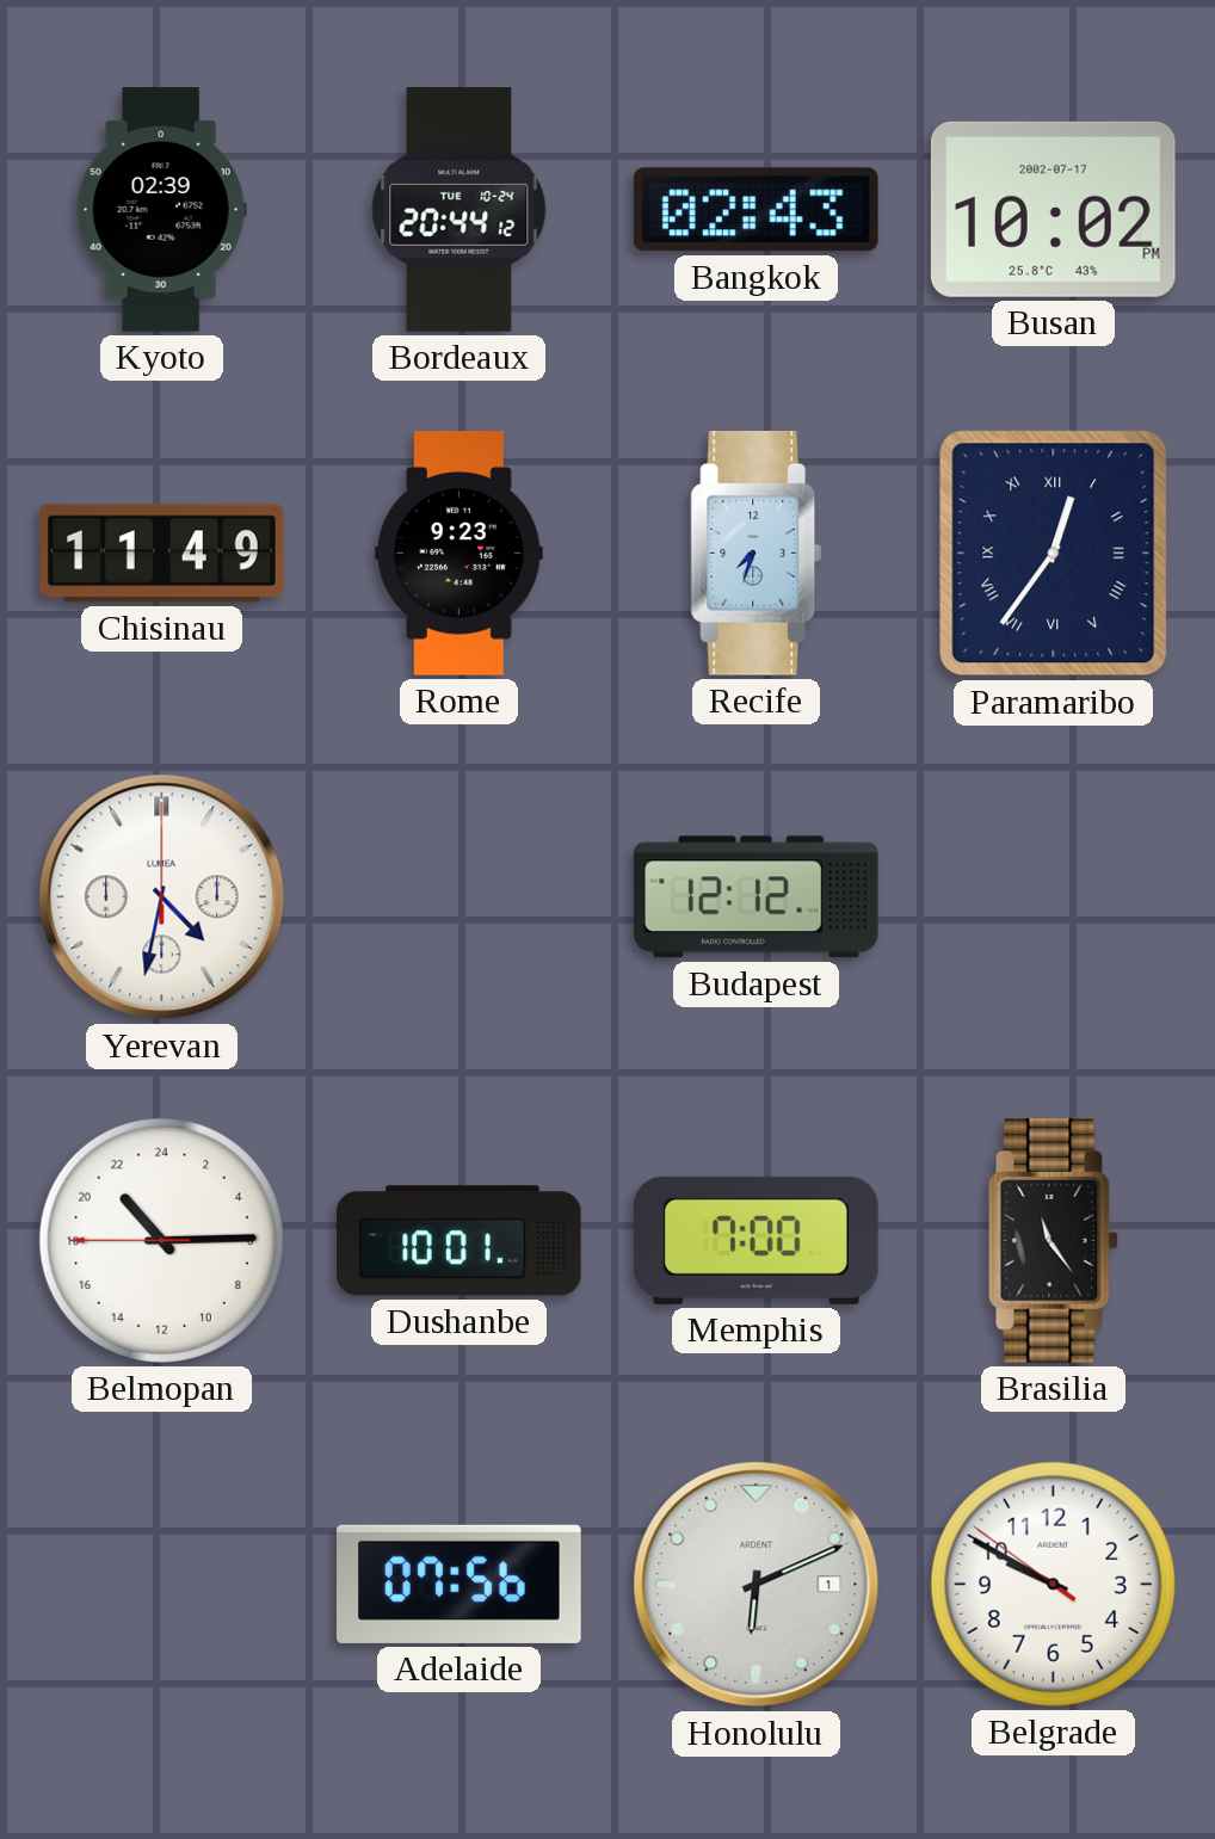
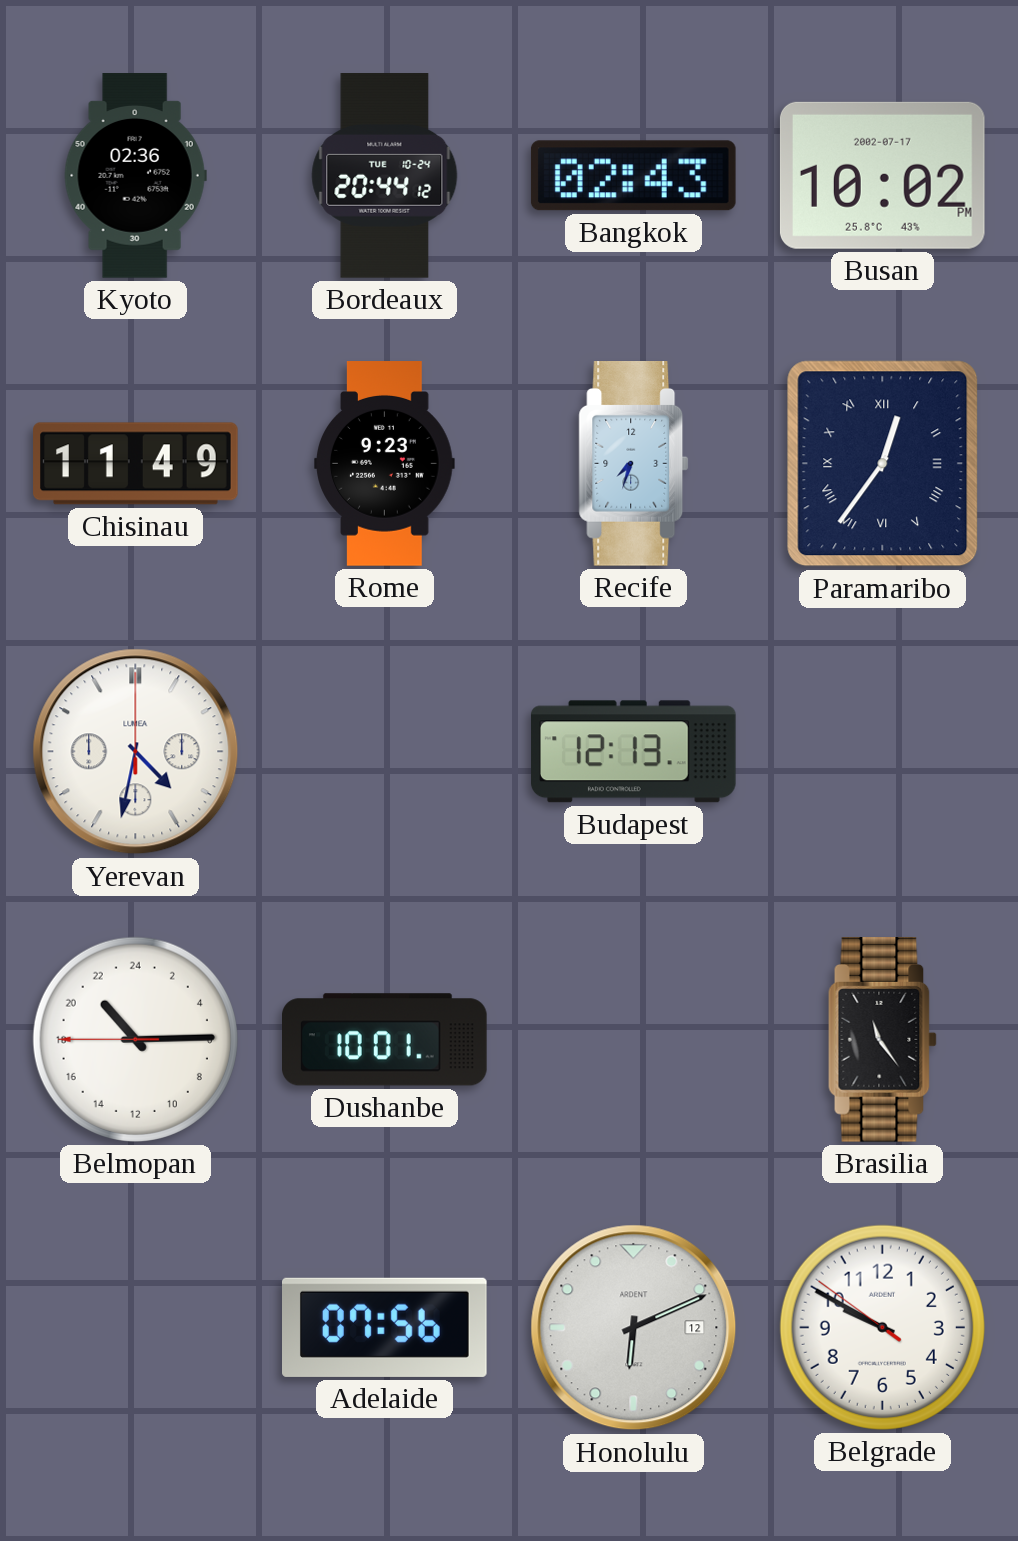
Kyoto: 02:39 -> 02:36
Budapest: 12:12 -> 12:13
Memphis: 7:00 -> none
Honolulu date: 1 -> 12
